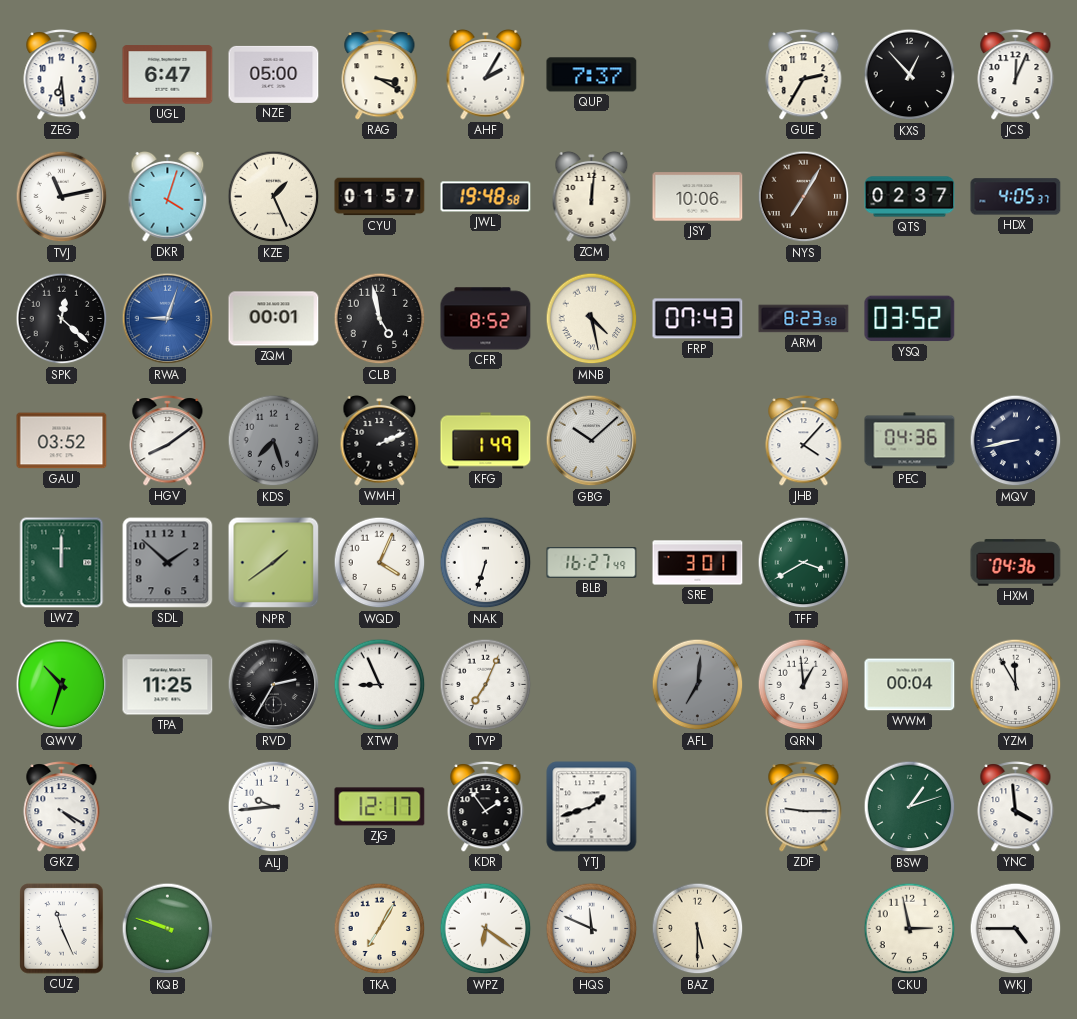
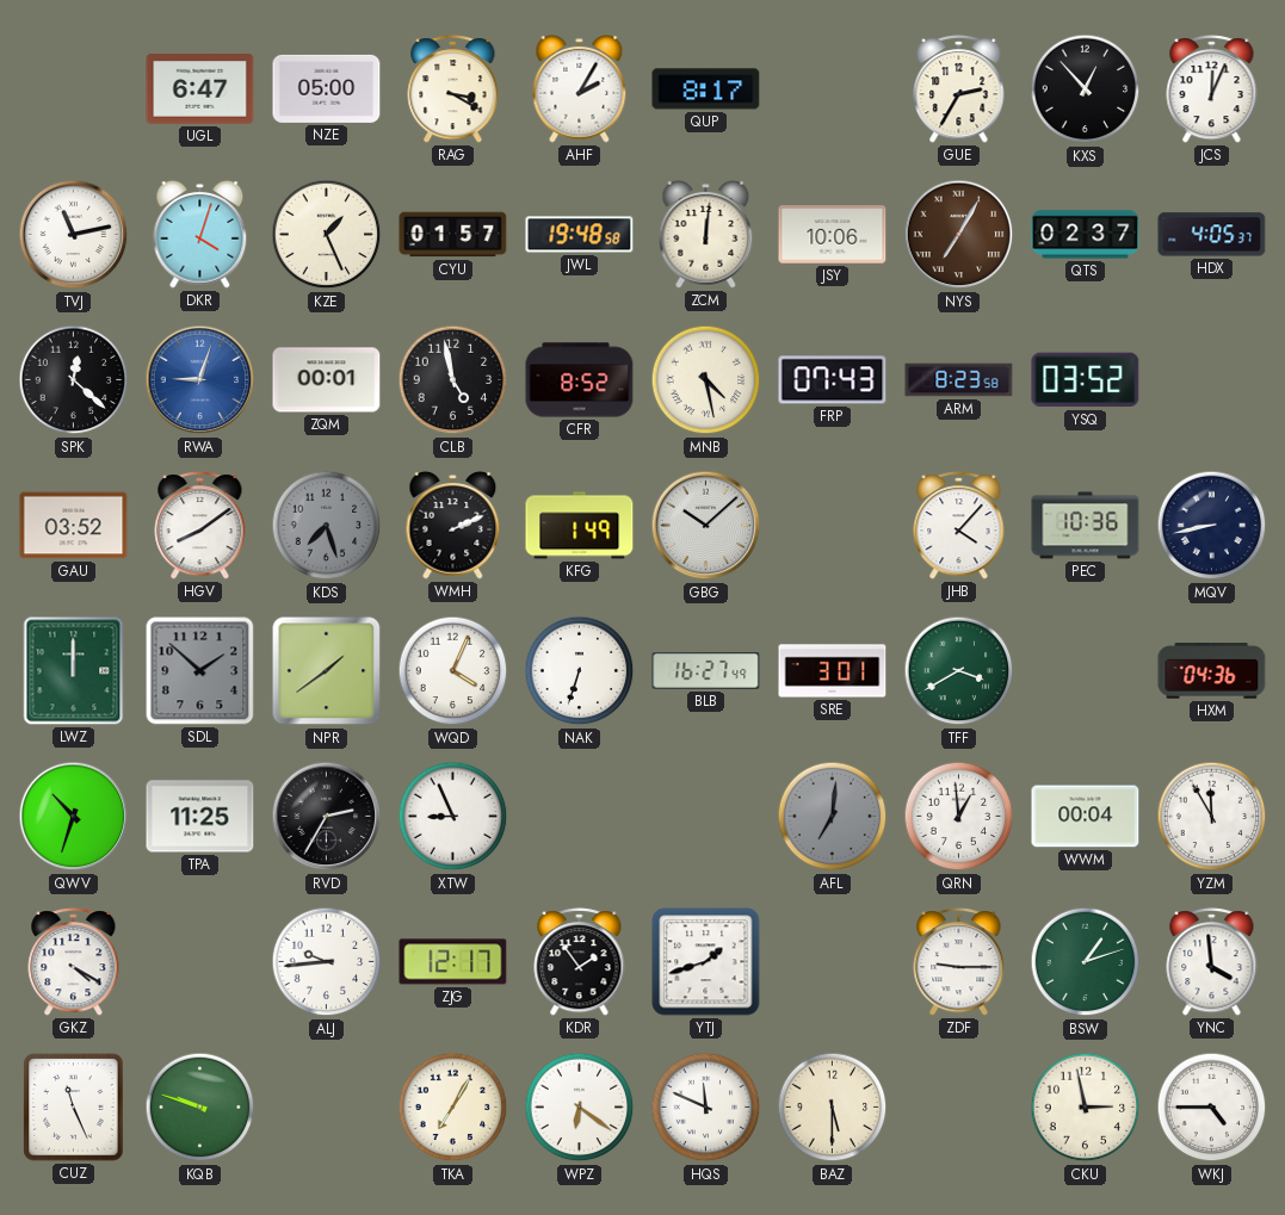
ZEG: 6:29 -> none
QUP: 7:37 -> 8:17
PEC: 04:36 -> 10:36
TVP: 7:04 -> none
